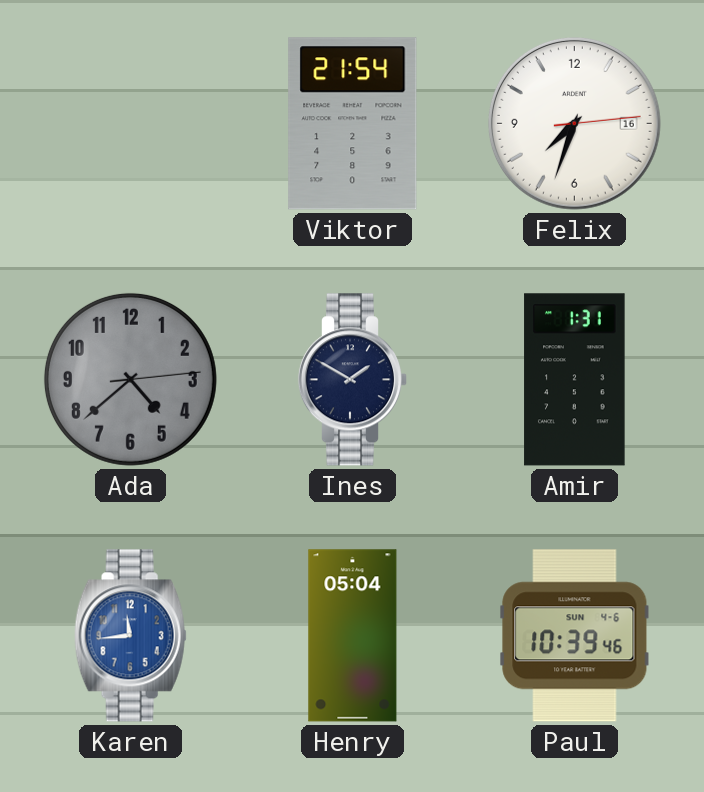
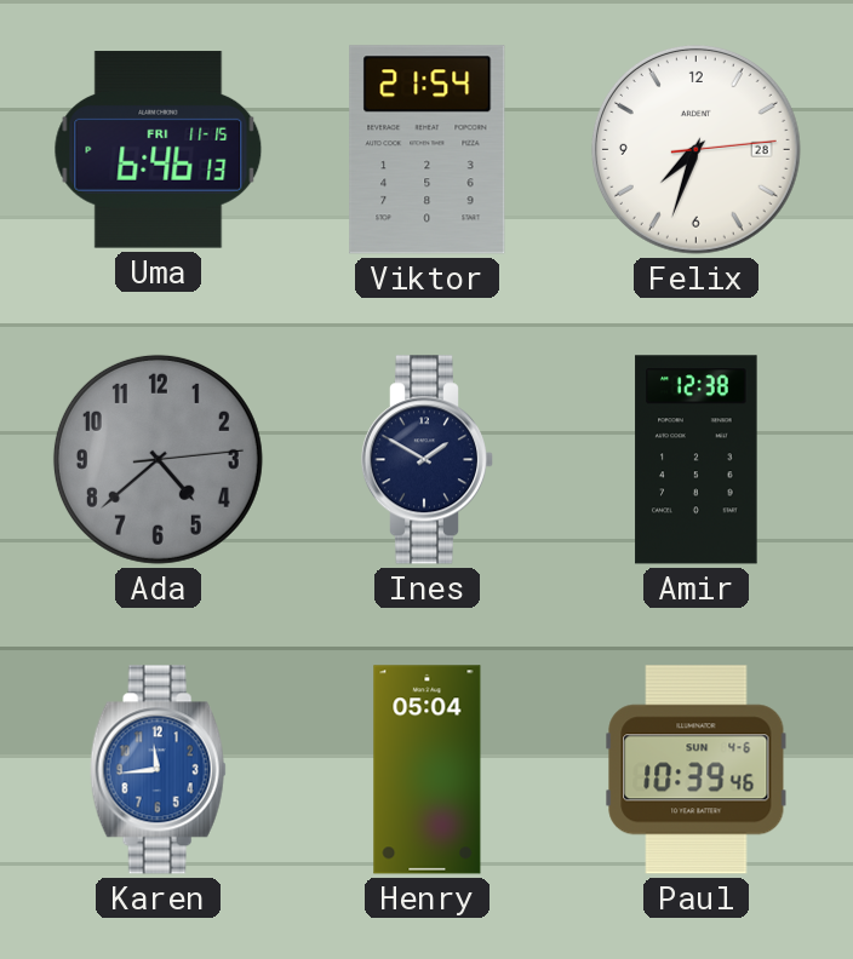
Uma: none -> 6:46
Felix date: 16 -> 28
Amir: 1:31 -> 12:38
